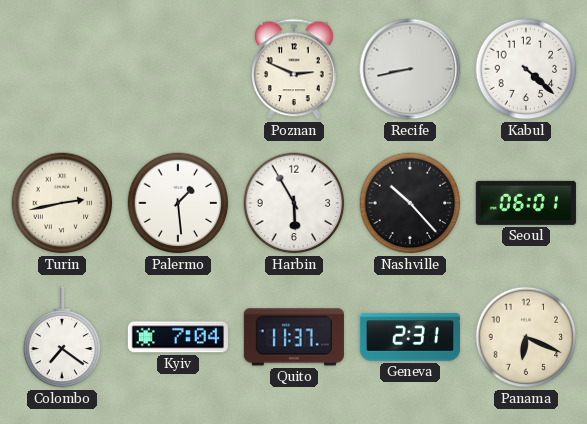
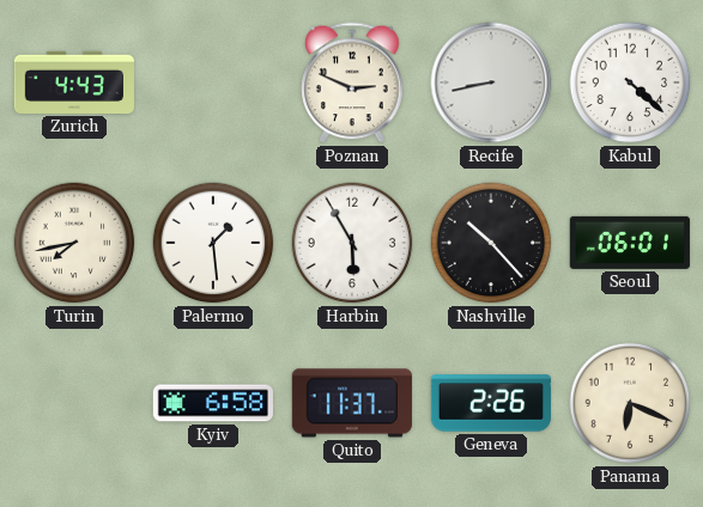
Zurich: none -> 4:43
Turin: 2:43 -> 7:43
Colombo: 7:21 -> none
Kyiv: 7:04 -> 6:58
Geneva: 2:31 -> 2:26
